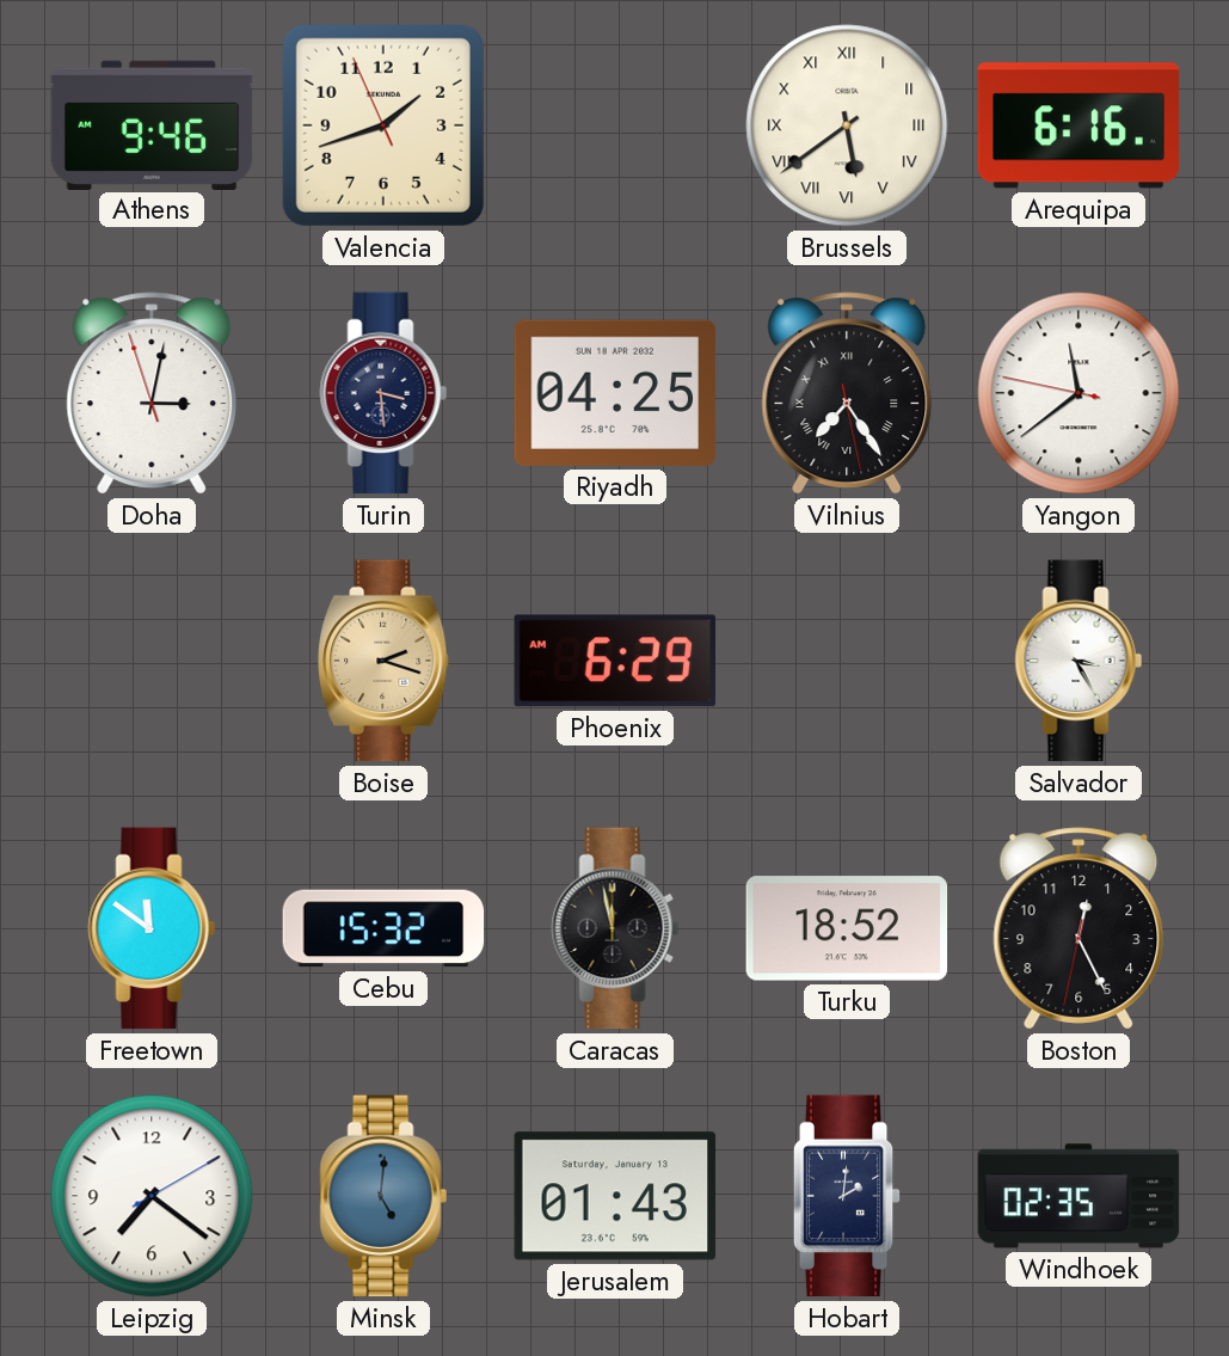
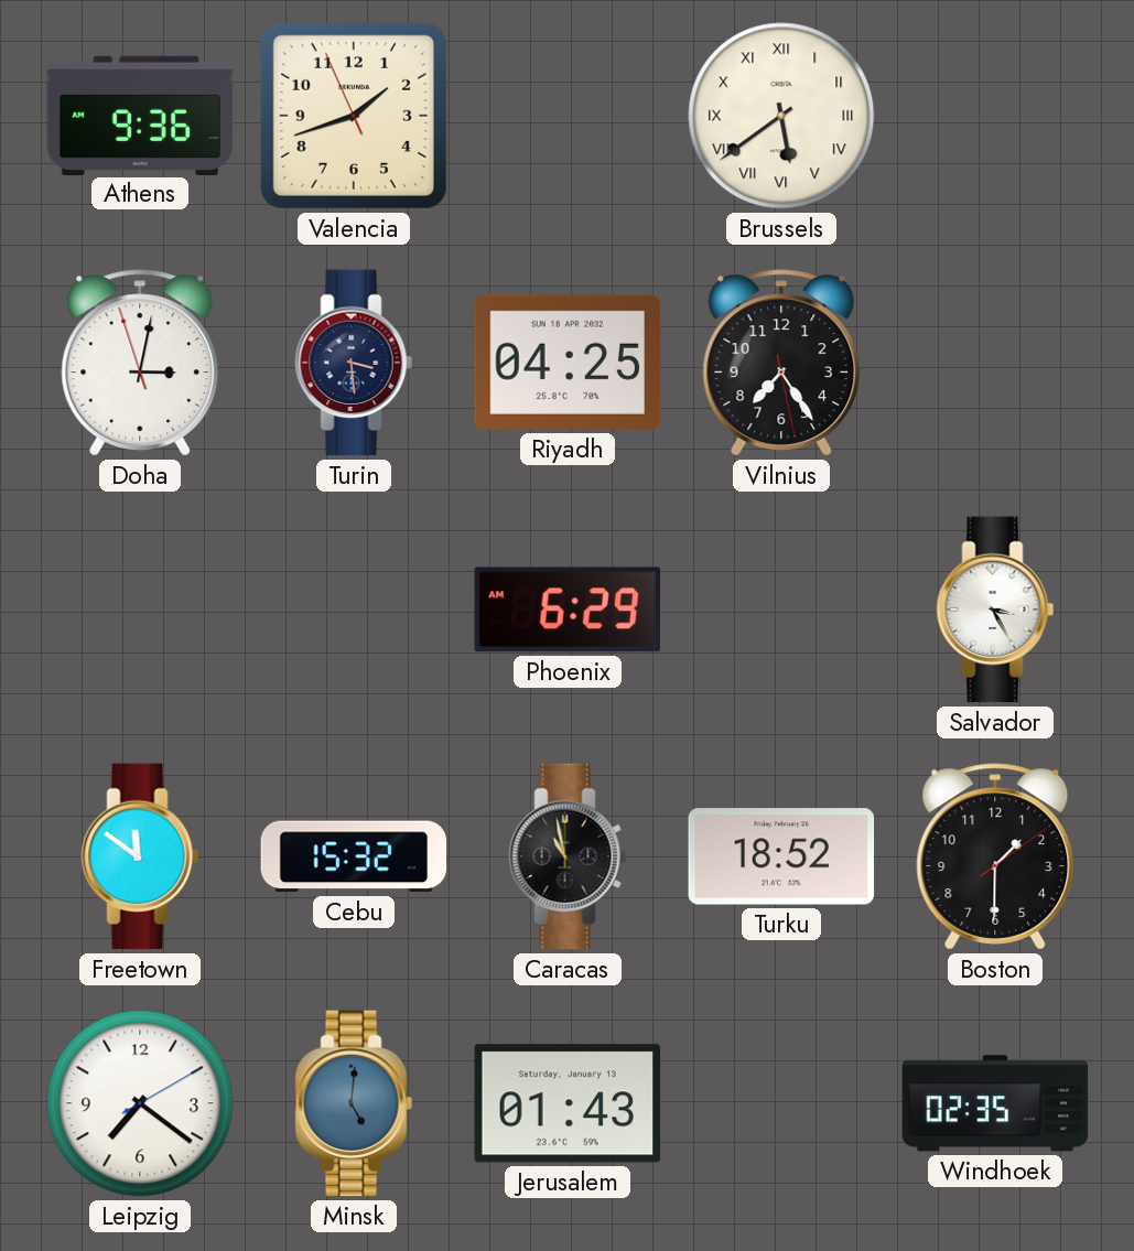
Athens: 9:46 -> 9:36
Arequipa: 6:16 -> none
Vilnius numerals: Roman -> Arabic
Yangon: 11:38 -> none
Boise: 2:18 -> none
Caracas: 11:58 -> 10:58
Boston: 12:25 -> 1:30
Hobart: 2:01 -> none
